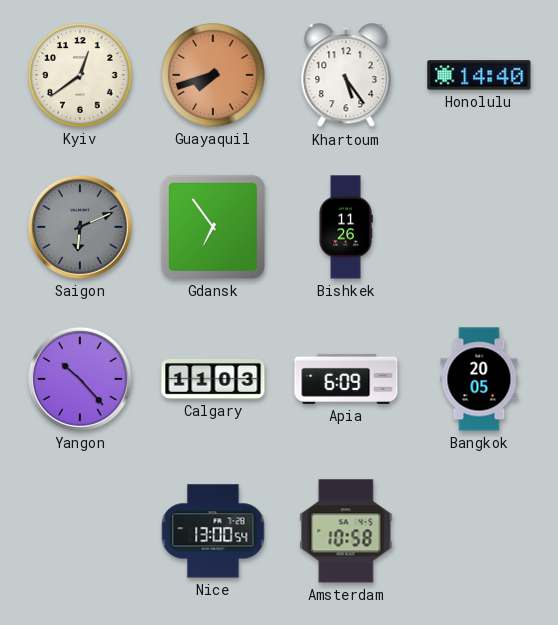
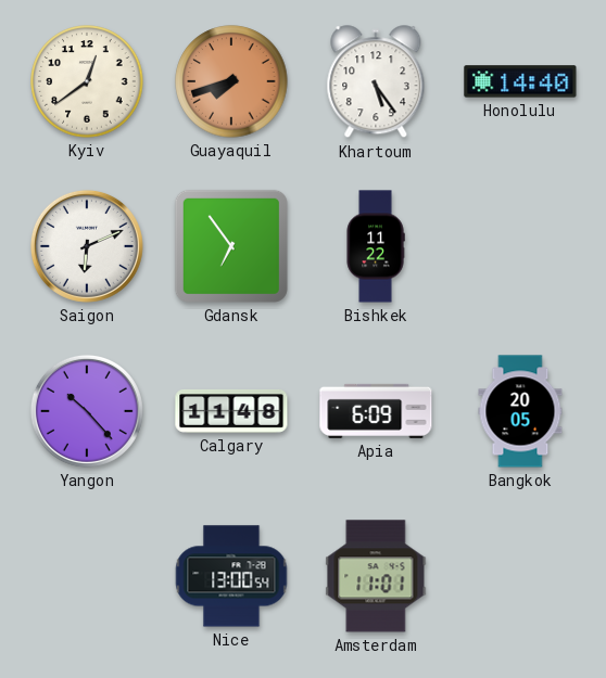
Saigon dial: grey -> white
Bishkek: 11:26 -> 11:22
Calgary: 11:03 -> 11:48
Amsterdam: 10:58 -> 11:01
